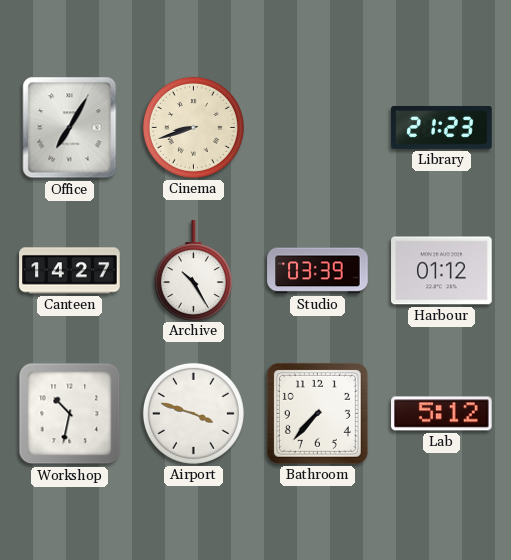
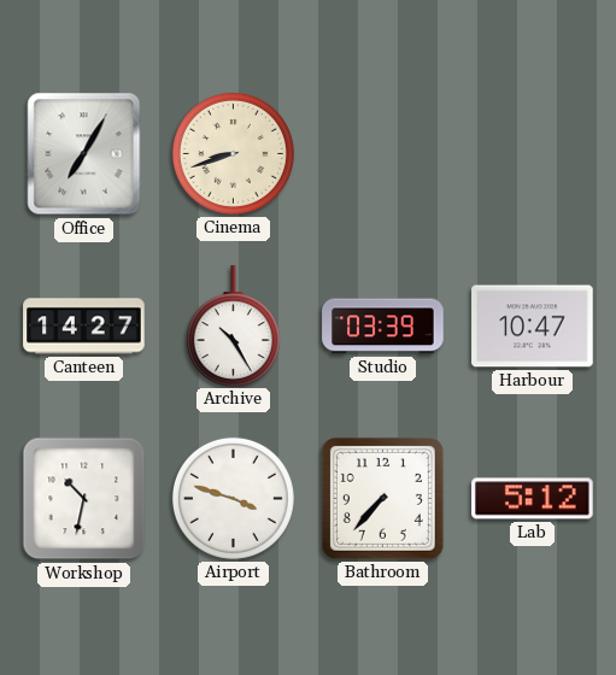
Library: 21:23 -> none
Harbour: 01:12 -> 10:47
